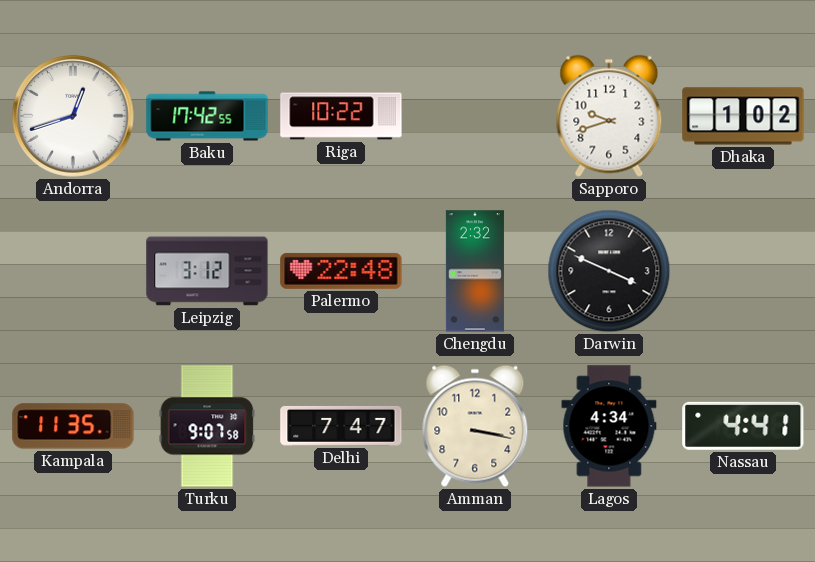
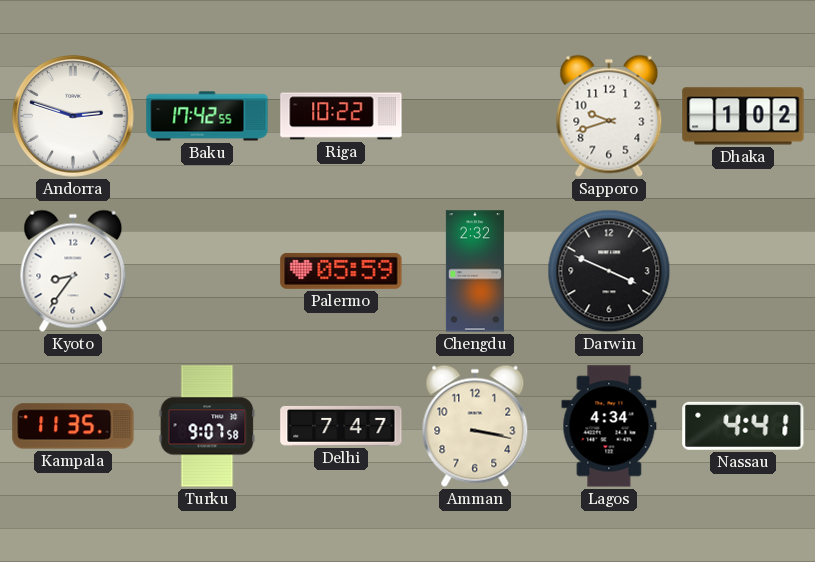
Andorra: 12:42 -> 2:48
Kyoto: none -> 8:36
Leipzig: 3:12 -> none
Palermo: 22:48 -> 05:59
